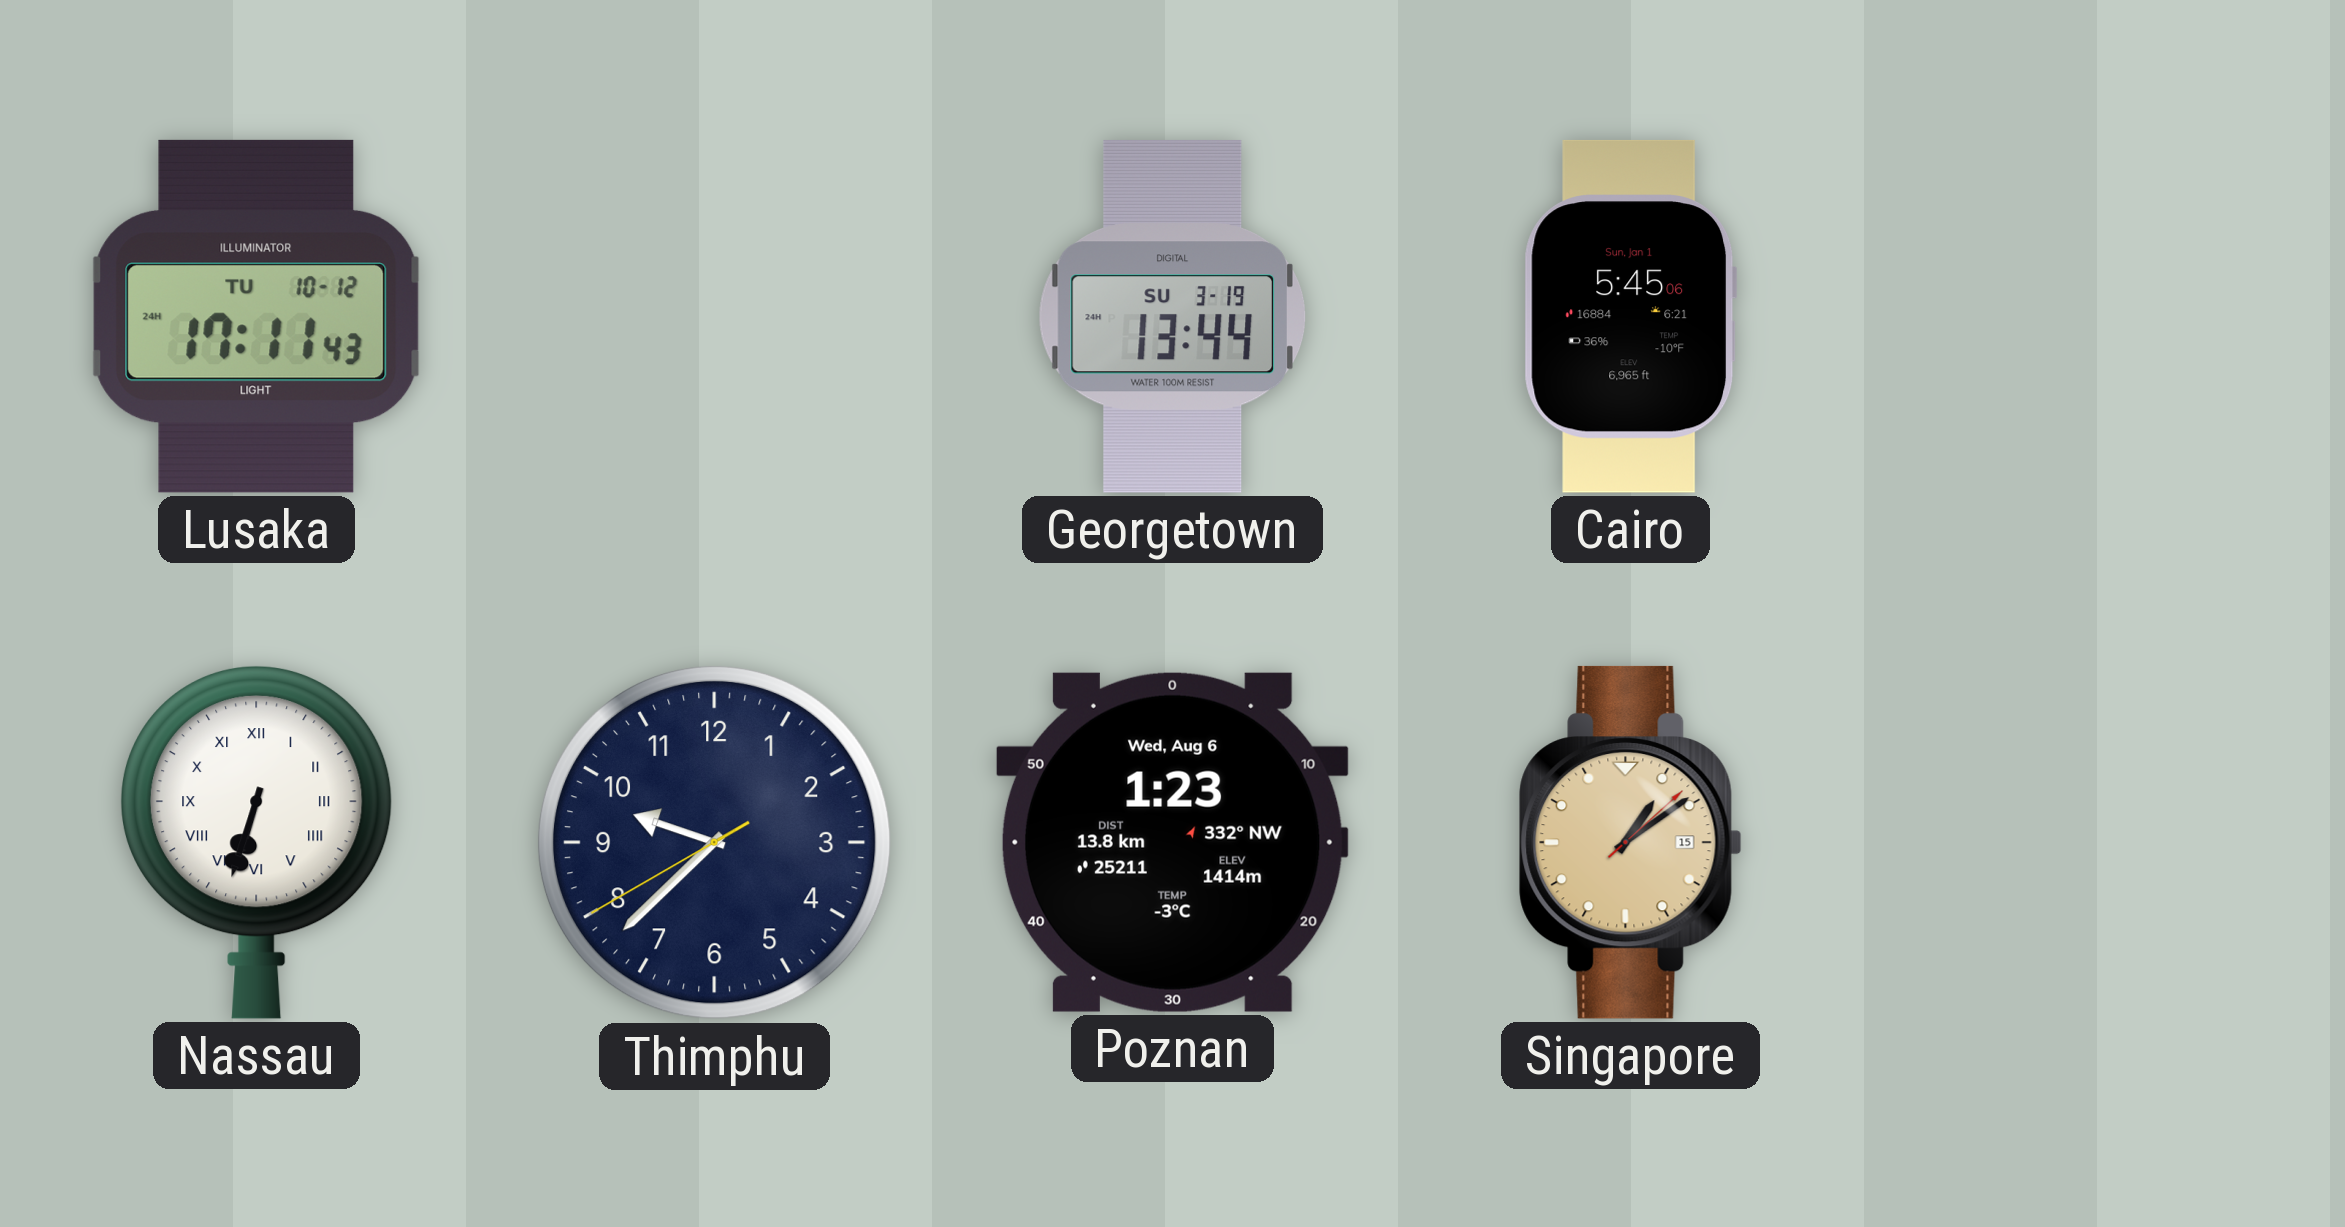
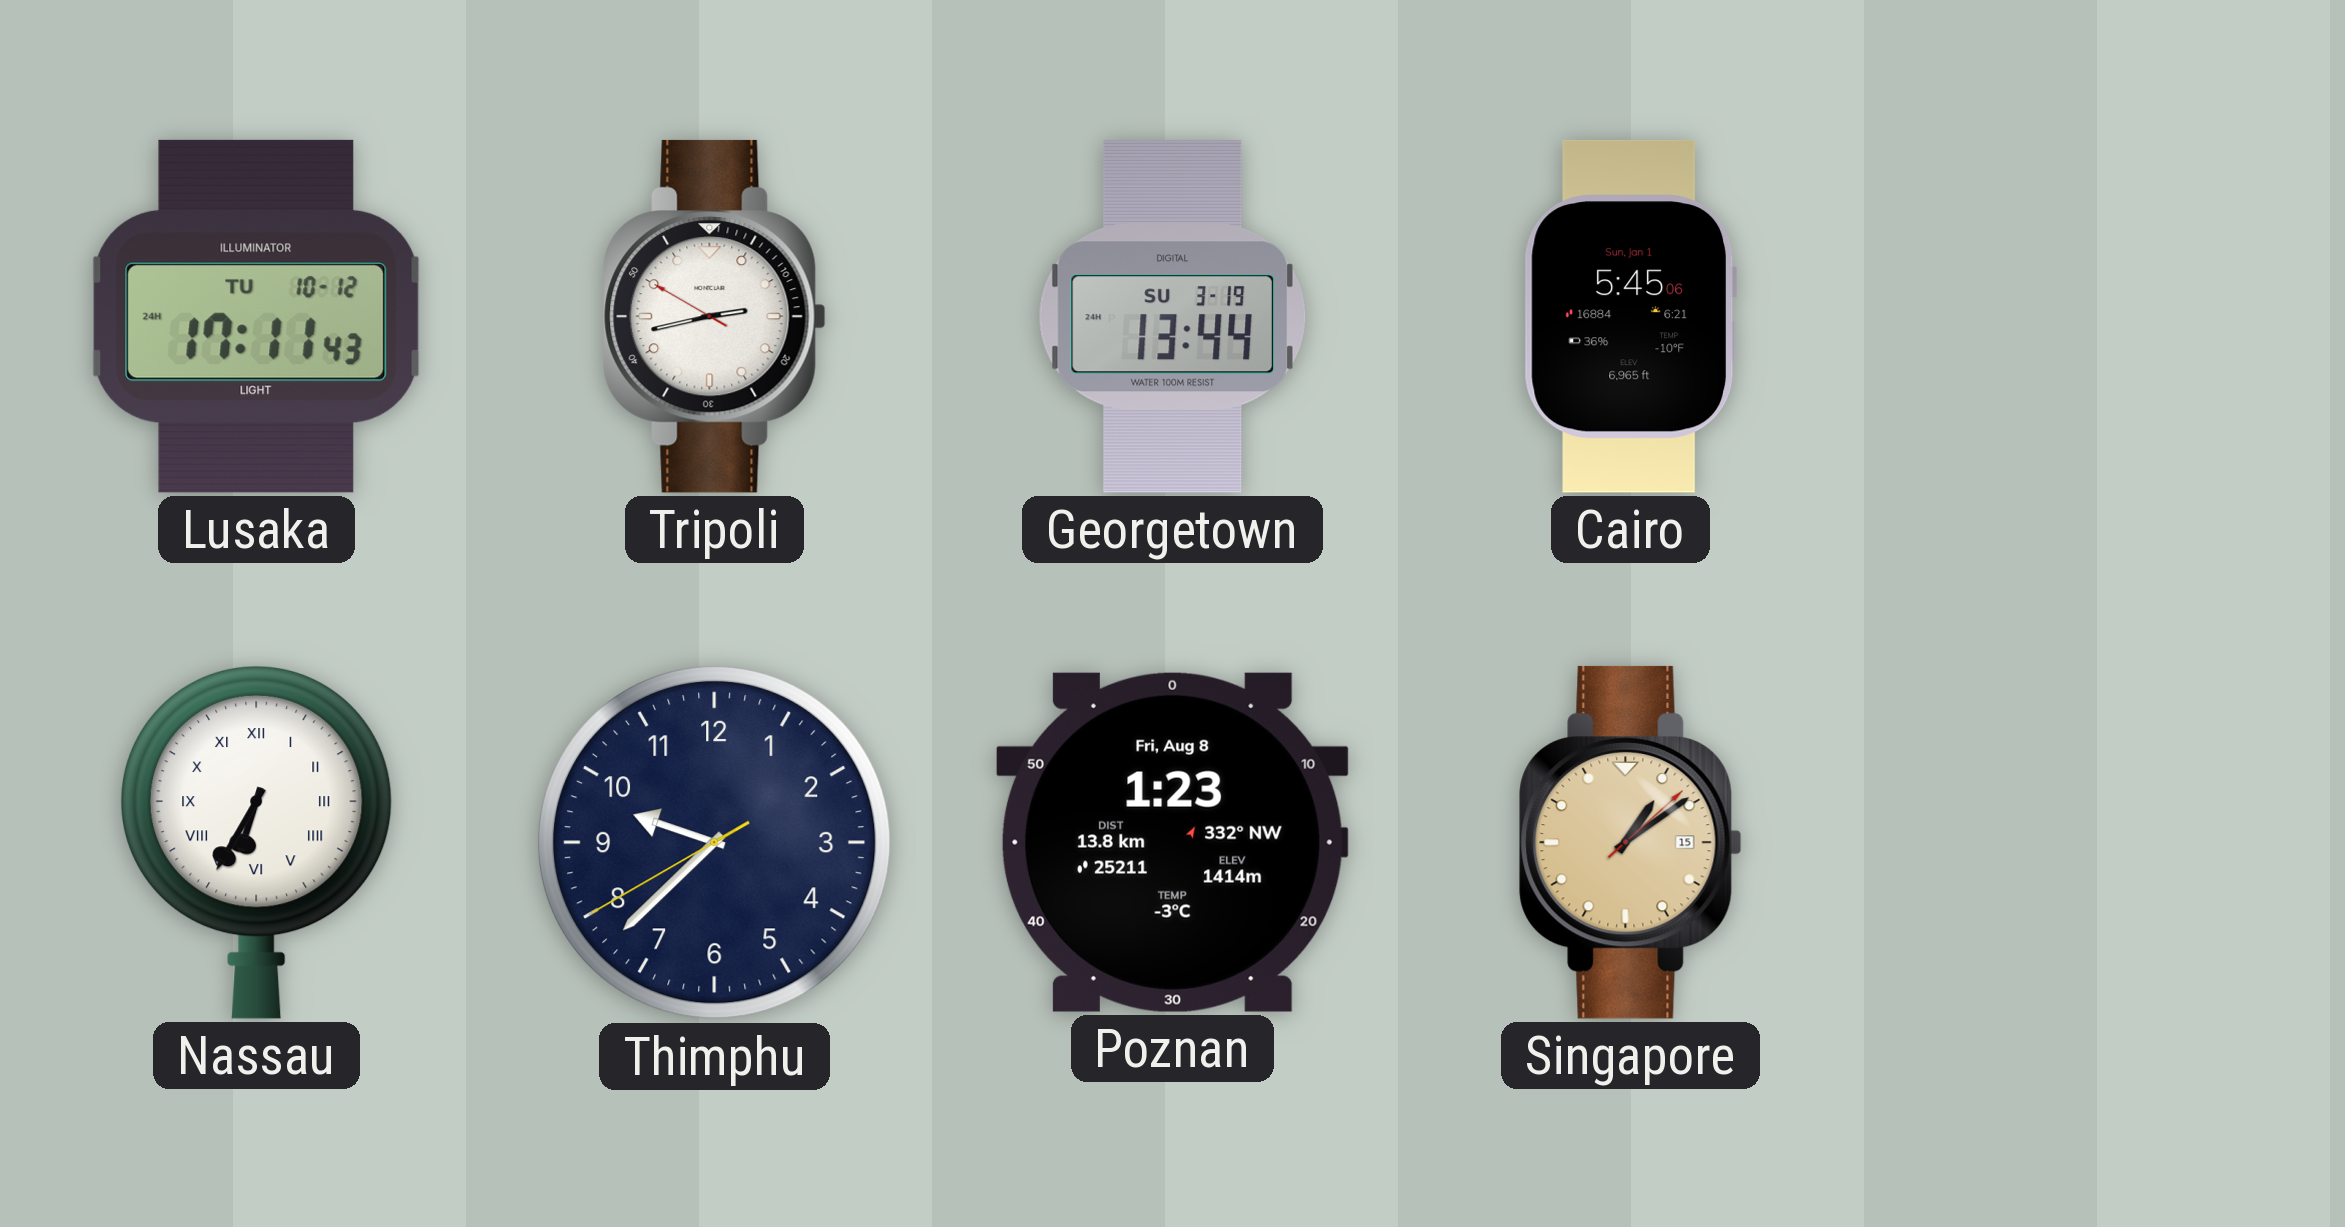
Tripoli: none -> 2:42
Nassau: 6:33 -> 6:35
Poznan date: Wed, Aug 6 -> Fri, Aug 8
